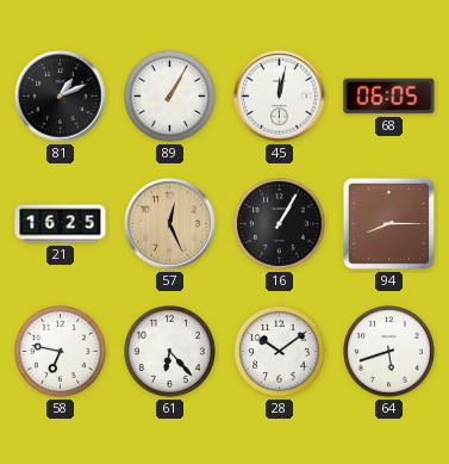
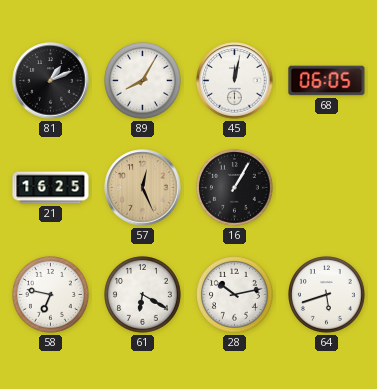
89: 1:05 -> 8:05
94: 8:15 -> none
61: 6:23 -> 6:20
28: 10:09 -> 10:13
